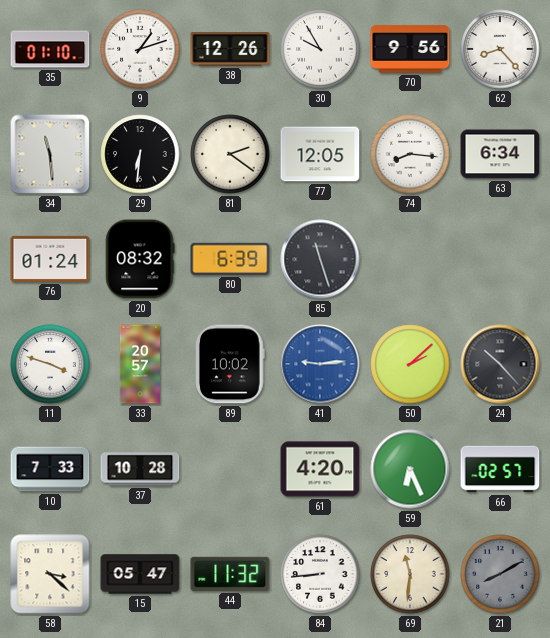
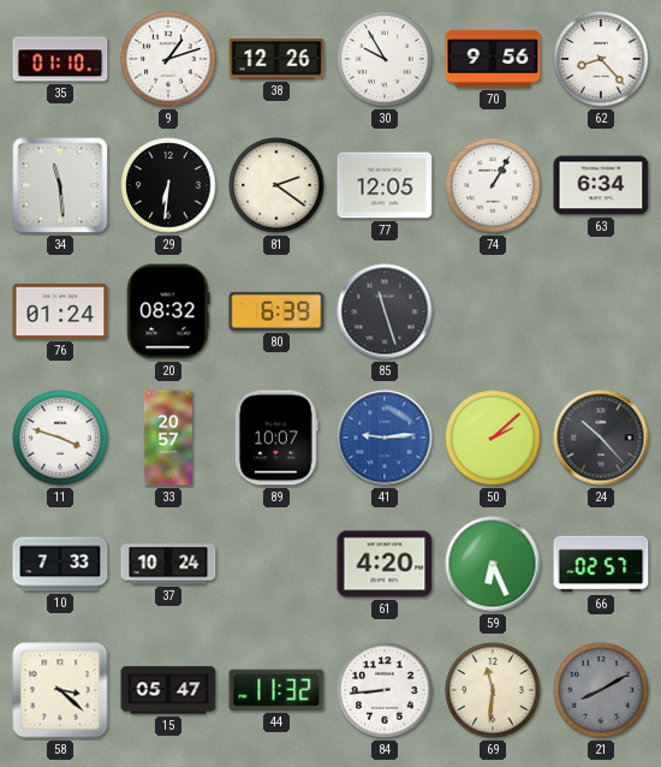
74: 8:16 -> 1:05
89: 10:02 -> 10:07
37: 10:28 -> 10:24
